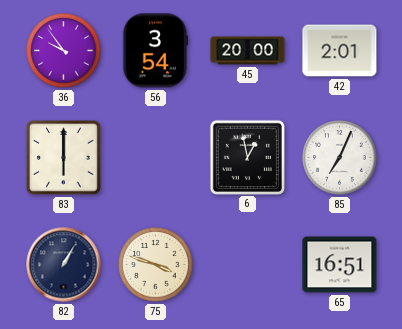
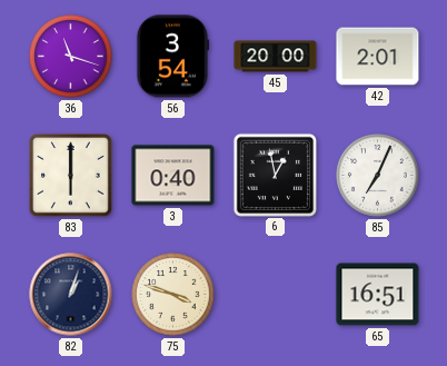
36: 9:54 -> 11:18
3: none -> 0:40
82: 1:05 -> 1:03
